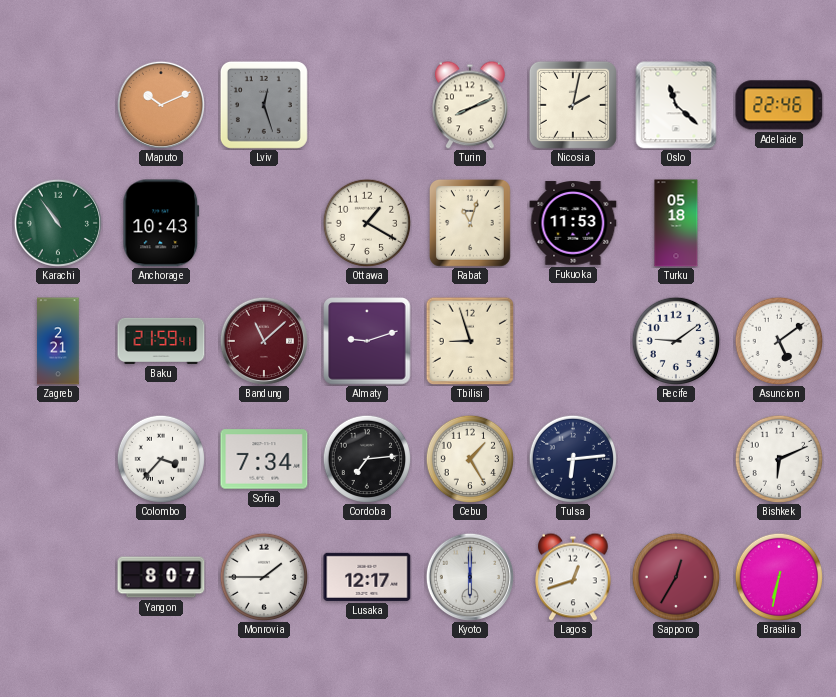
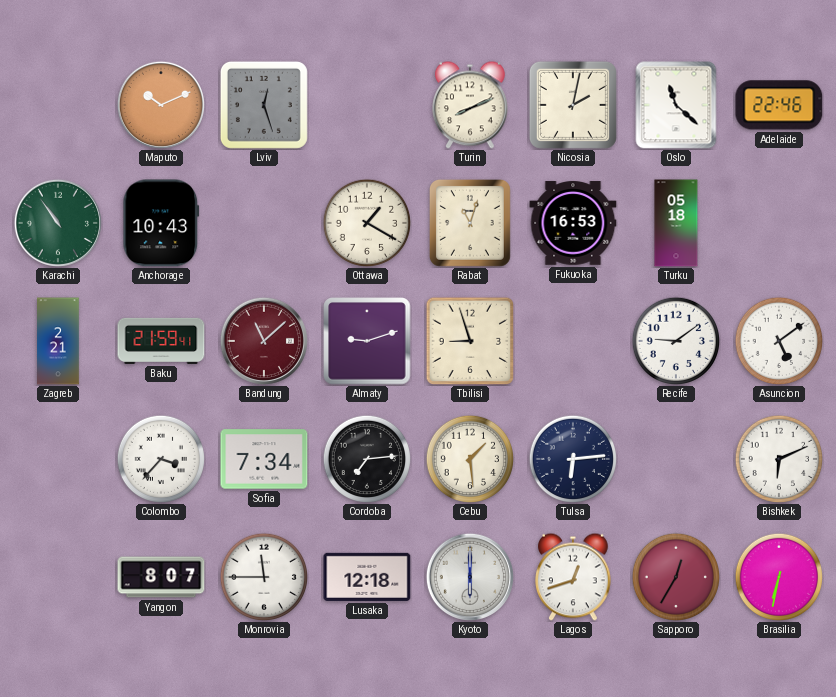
Fukuoka: 11:53 -> 16:53
Cebu: 1:25 -> 1:29
Monrovia: 1:45 -> 11:45
Lusaka: 12:17 -> 12:18
